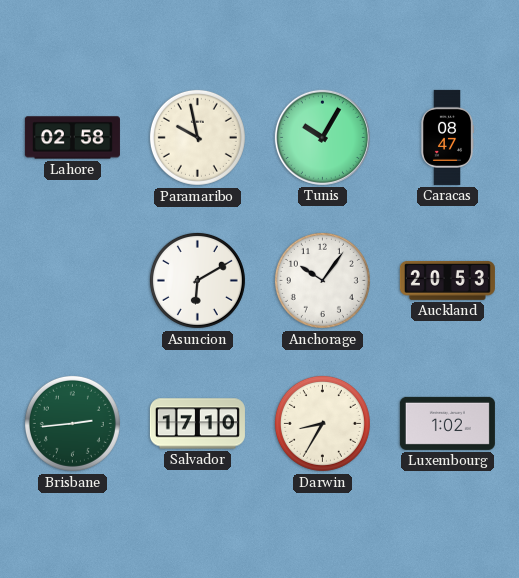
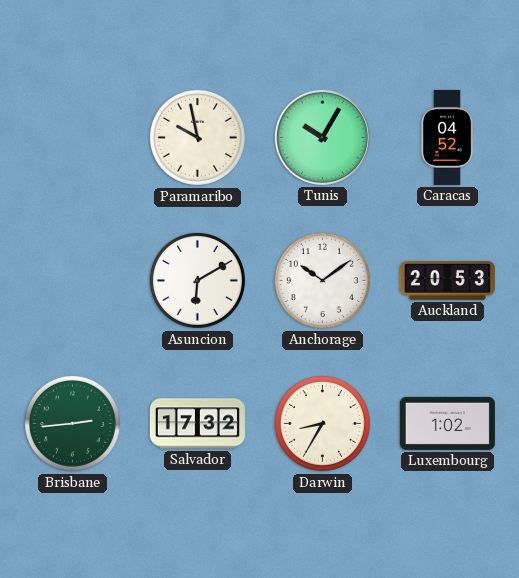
Lahore: 02:58 -> none
Caracas: 08:47 -> 04:52
Anchorage: 10:06 -> 10:09
Salvador: 17:10 -> 17:32
